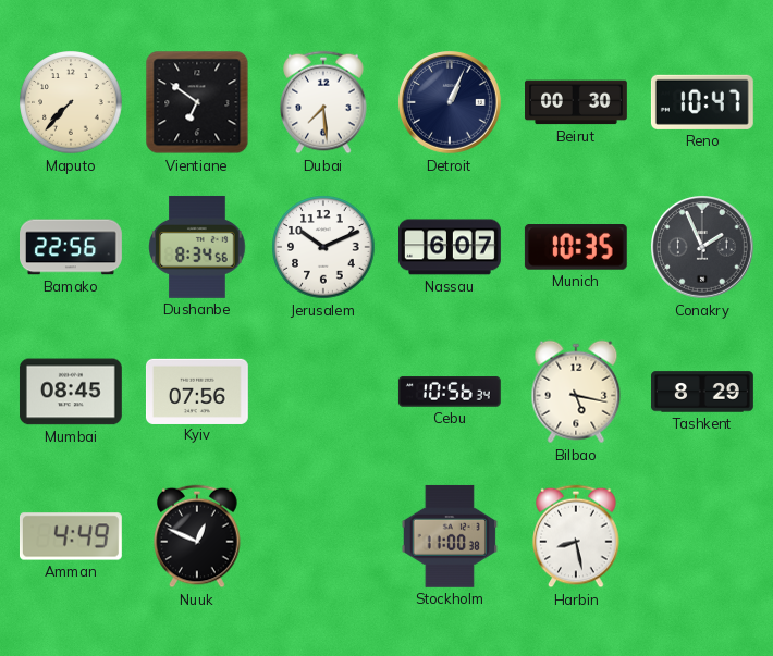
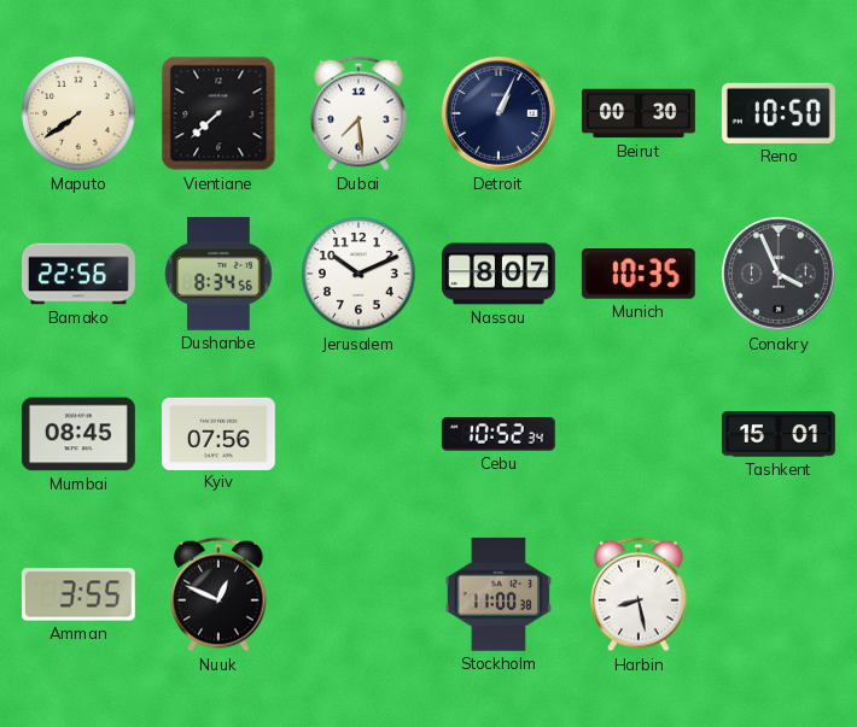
Maputo: 7:37 -> 7:39
Vientiane: 6:51 -> 7:38
Reno: 10:47 -> 10:50
Nassau: 6:07 -> 8:07
Conakry: 1:56 -> 3:56
Cebu: 10:56 -> 10:52
Bilbao: 5:17 -> none
Tashkent: 8:29 -> 15:01
Amman: 4:49 -> 3:55
